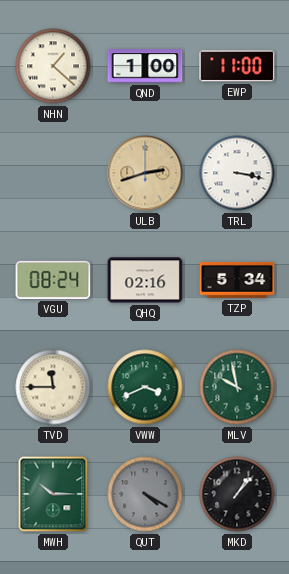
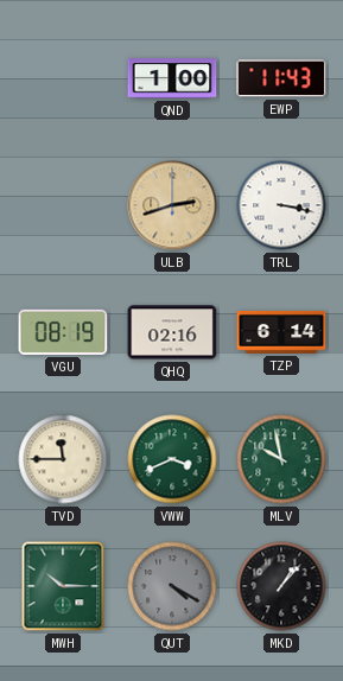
NHN: 1:22 -> none
EWP: 11:00 -> 11:43
VGU: 08:24 -> 08:19
TZP: 5:34 -> 6:14
